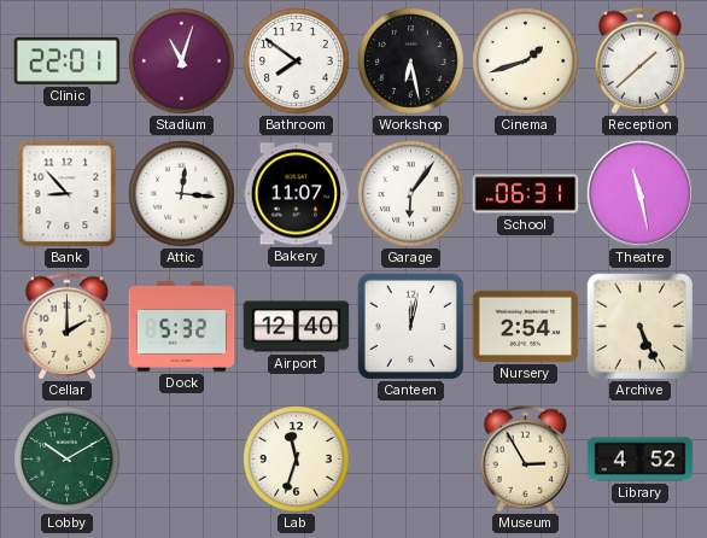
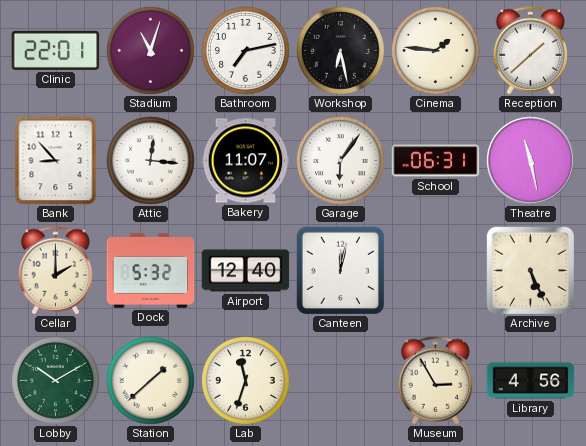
Bathroom: 7:51 -> 7:13
Cinema: 1:42 -> 1:46
Nursery: 2:54 -> none
Station: none -> 1:38
Library: 4:52 -> 4:56
